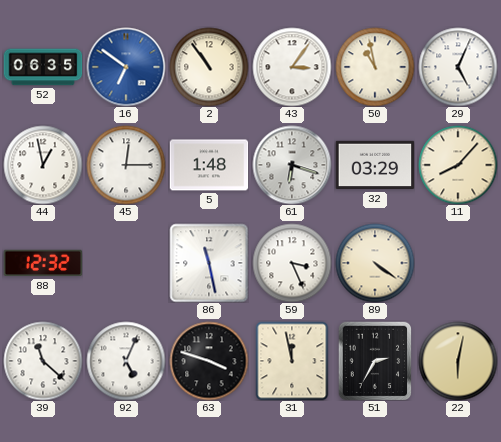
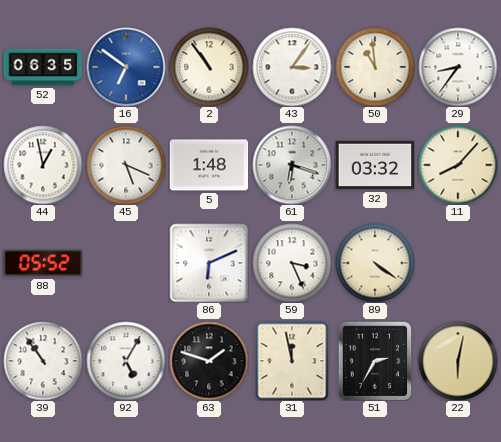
50: 10:58 -> 10:59
29: 5:04 -> 8:36
45: 12:15 -> 5:19
32: 03:29 -> 03:32
88: 12:32 -> 05:52
86: 11:28 -> 6:11
39: 11:22 -> 10:54
92: 5:04 -> 5:05
63: 3:48 -> 1:48
